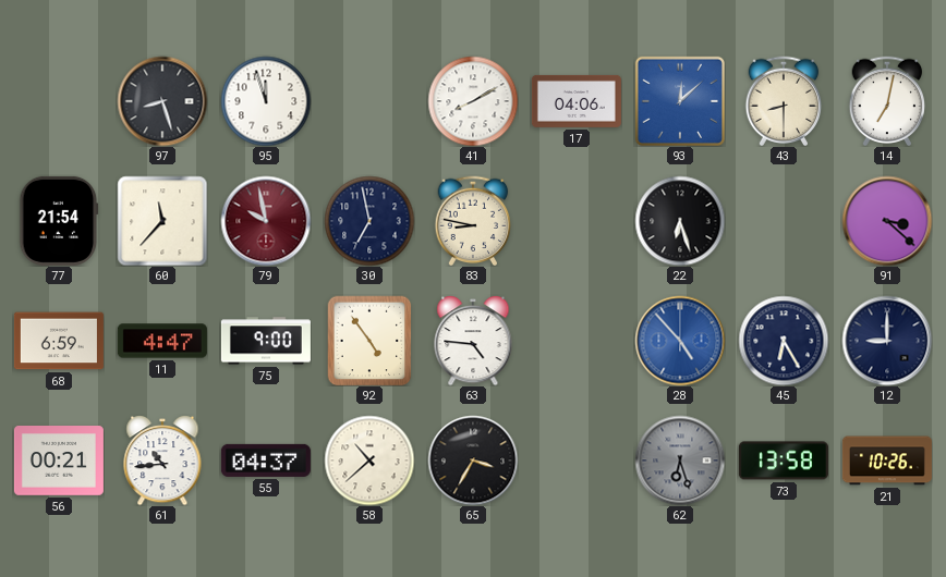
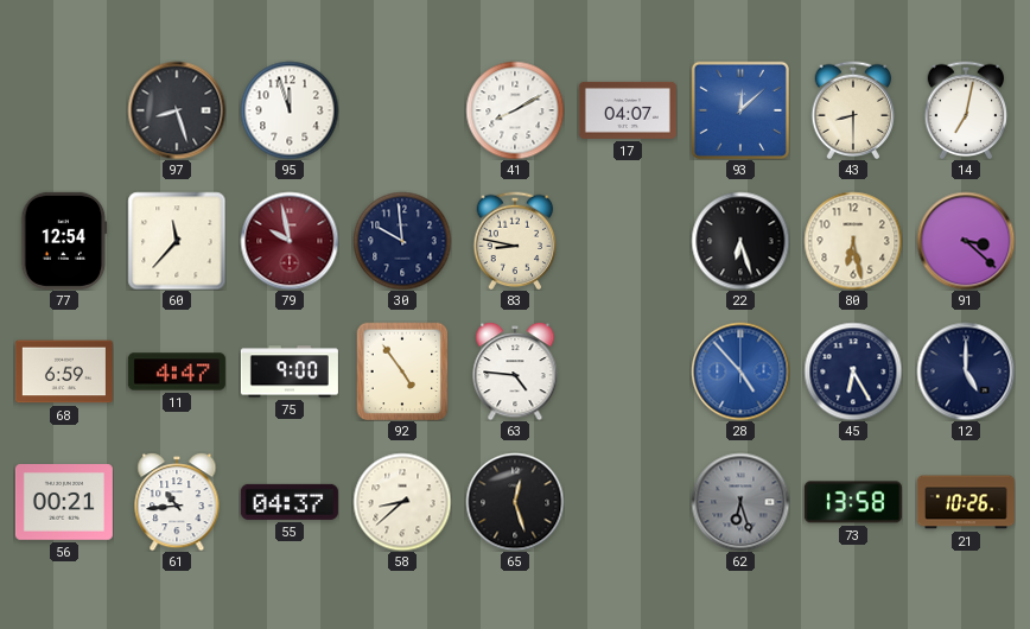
17: 04:06 -> 04:07
77: 21:54 -> 12:54
30: 6:58 -> 9:59
80: none -> 6:28
12: 9:00 -> 5:00
58: 10:38 -> 8:38
65: 3:35 -> 12:27
